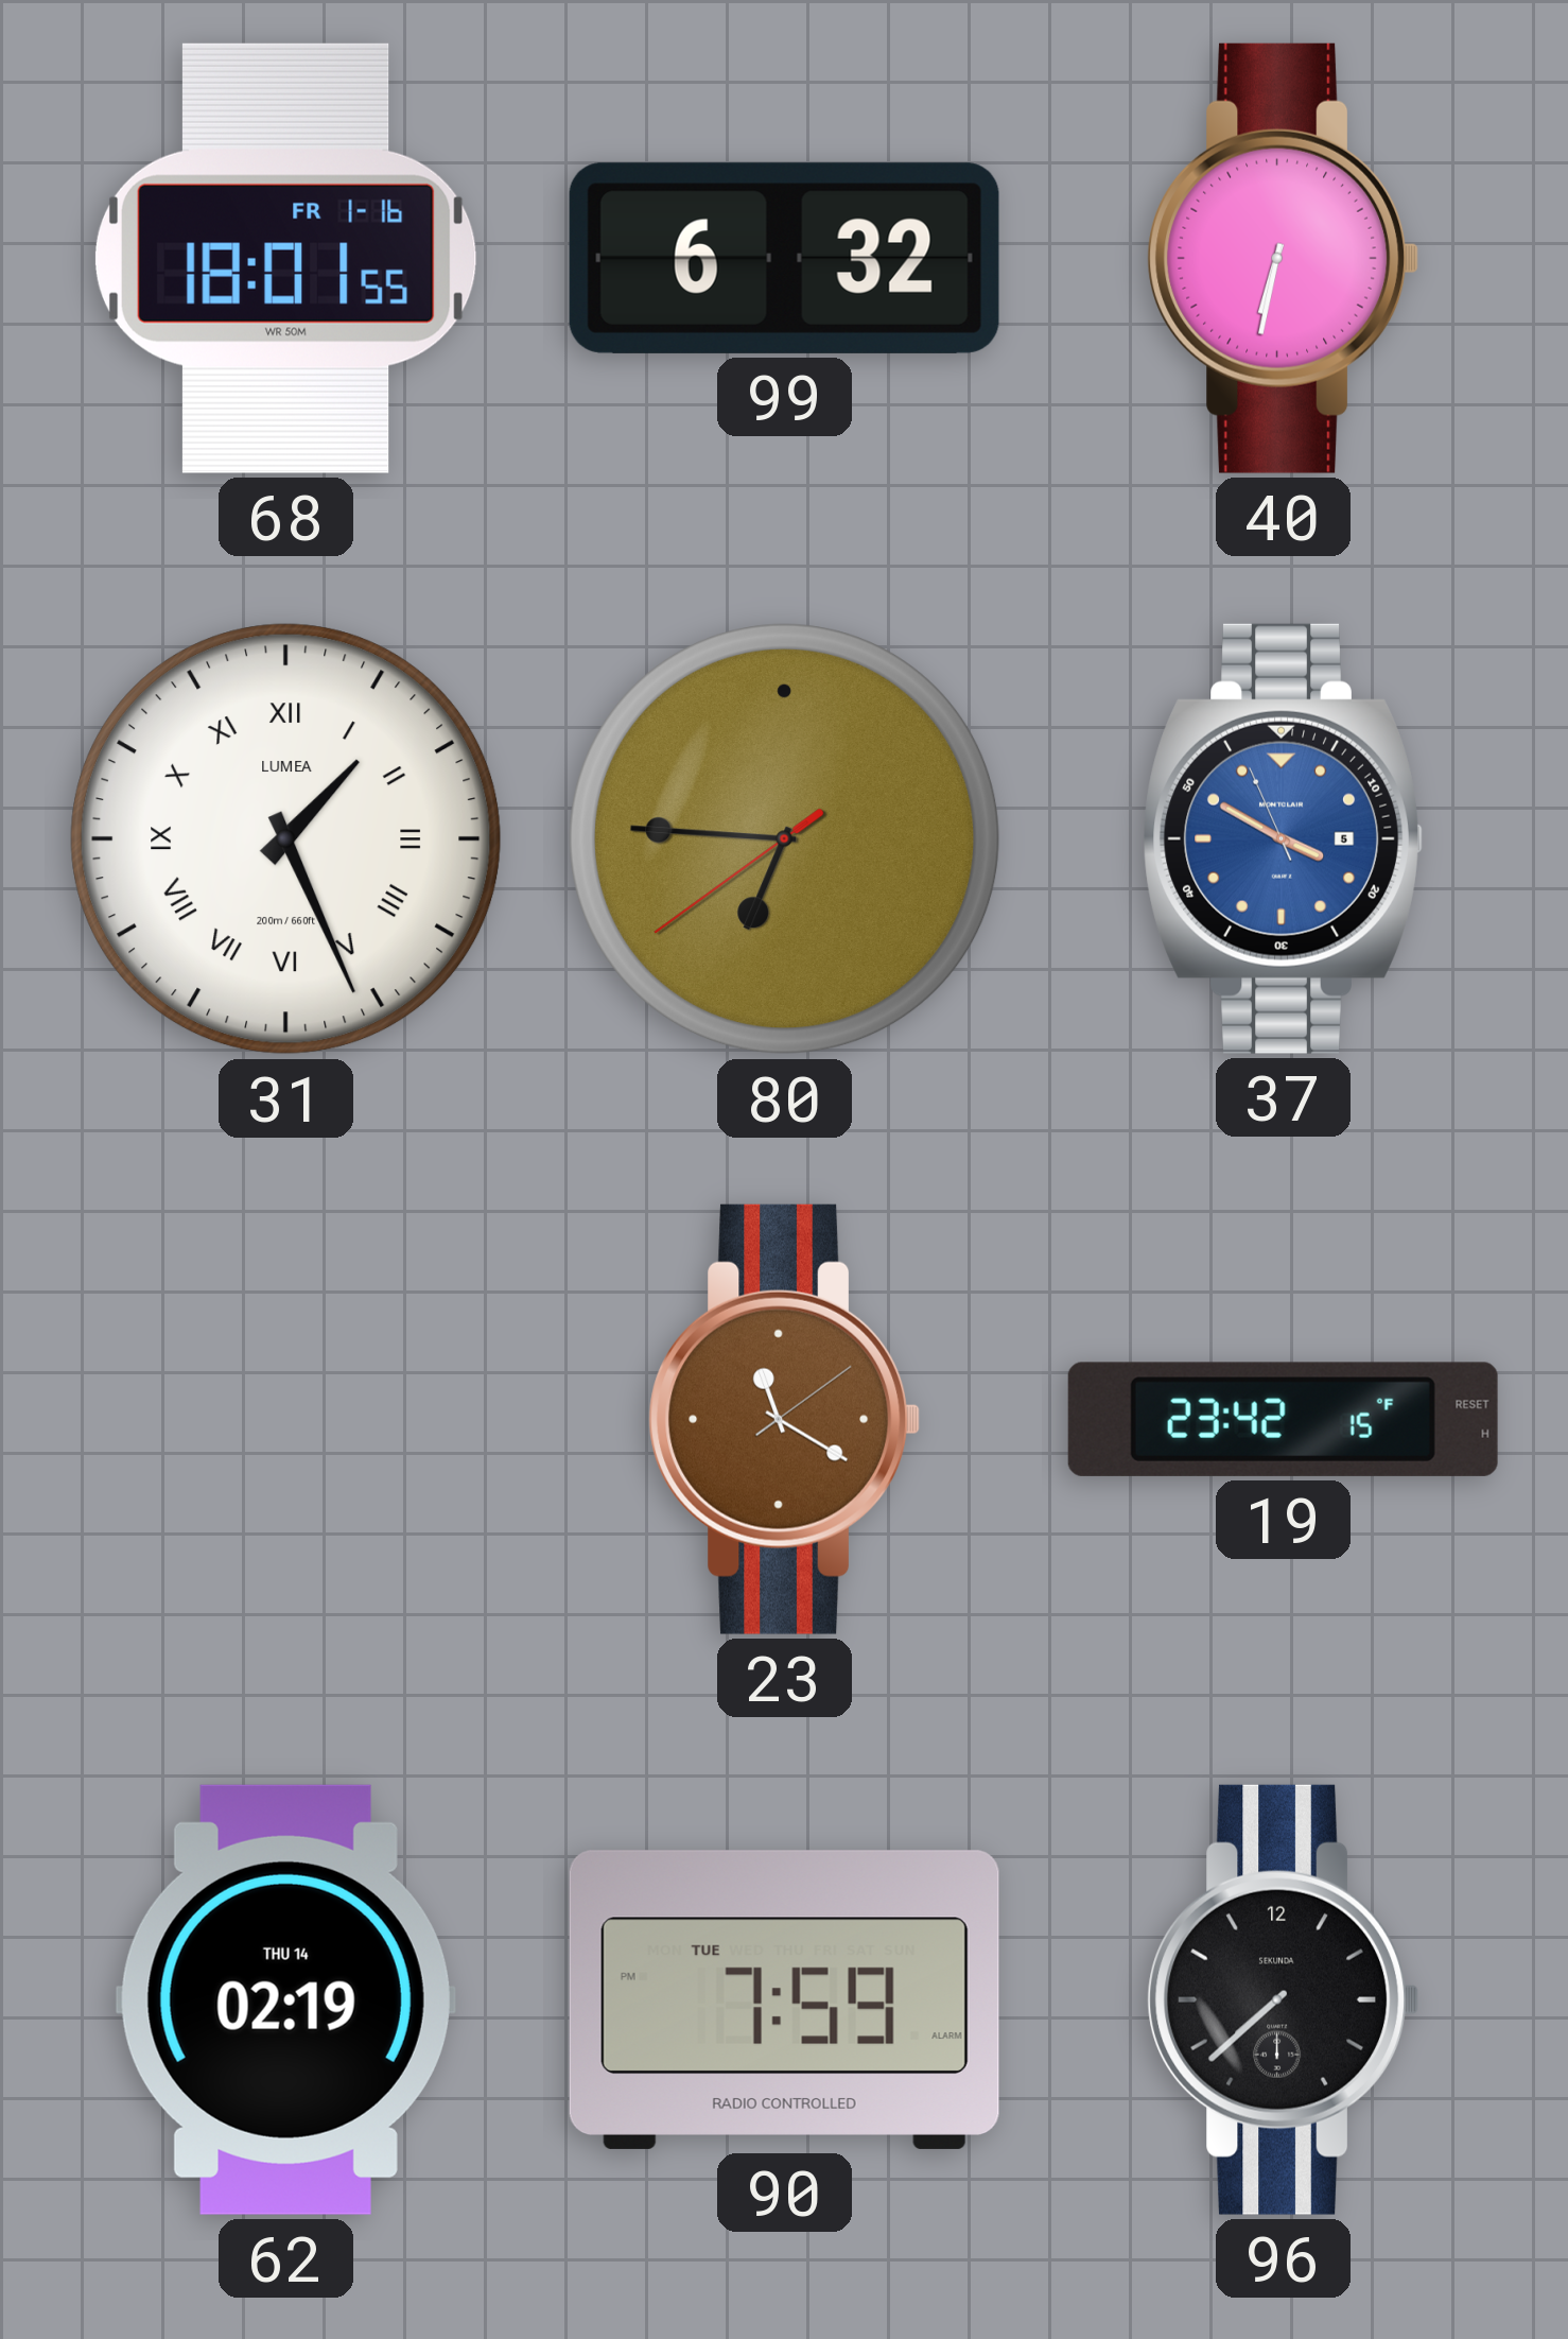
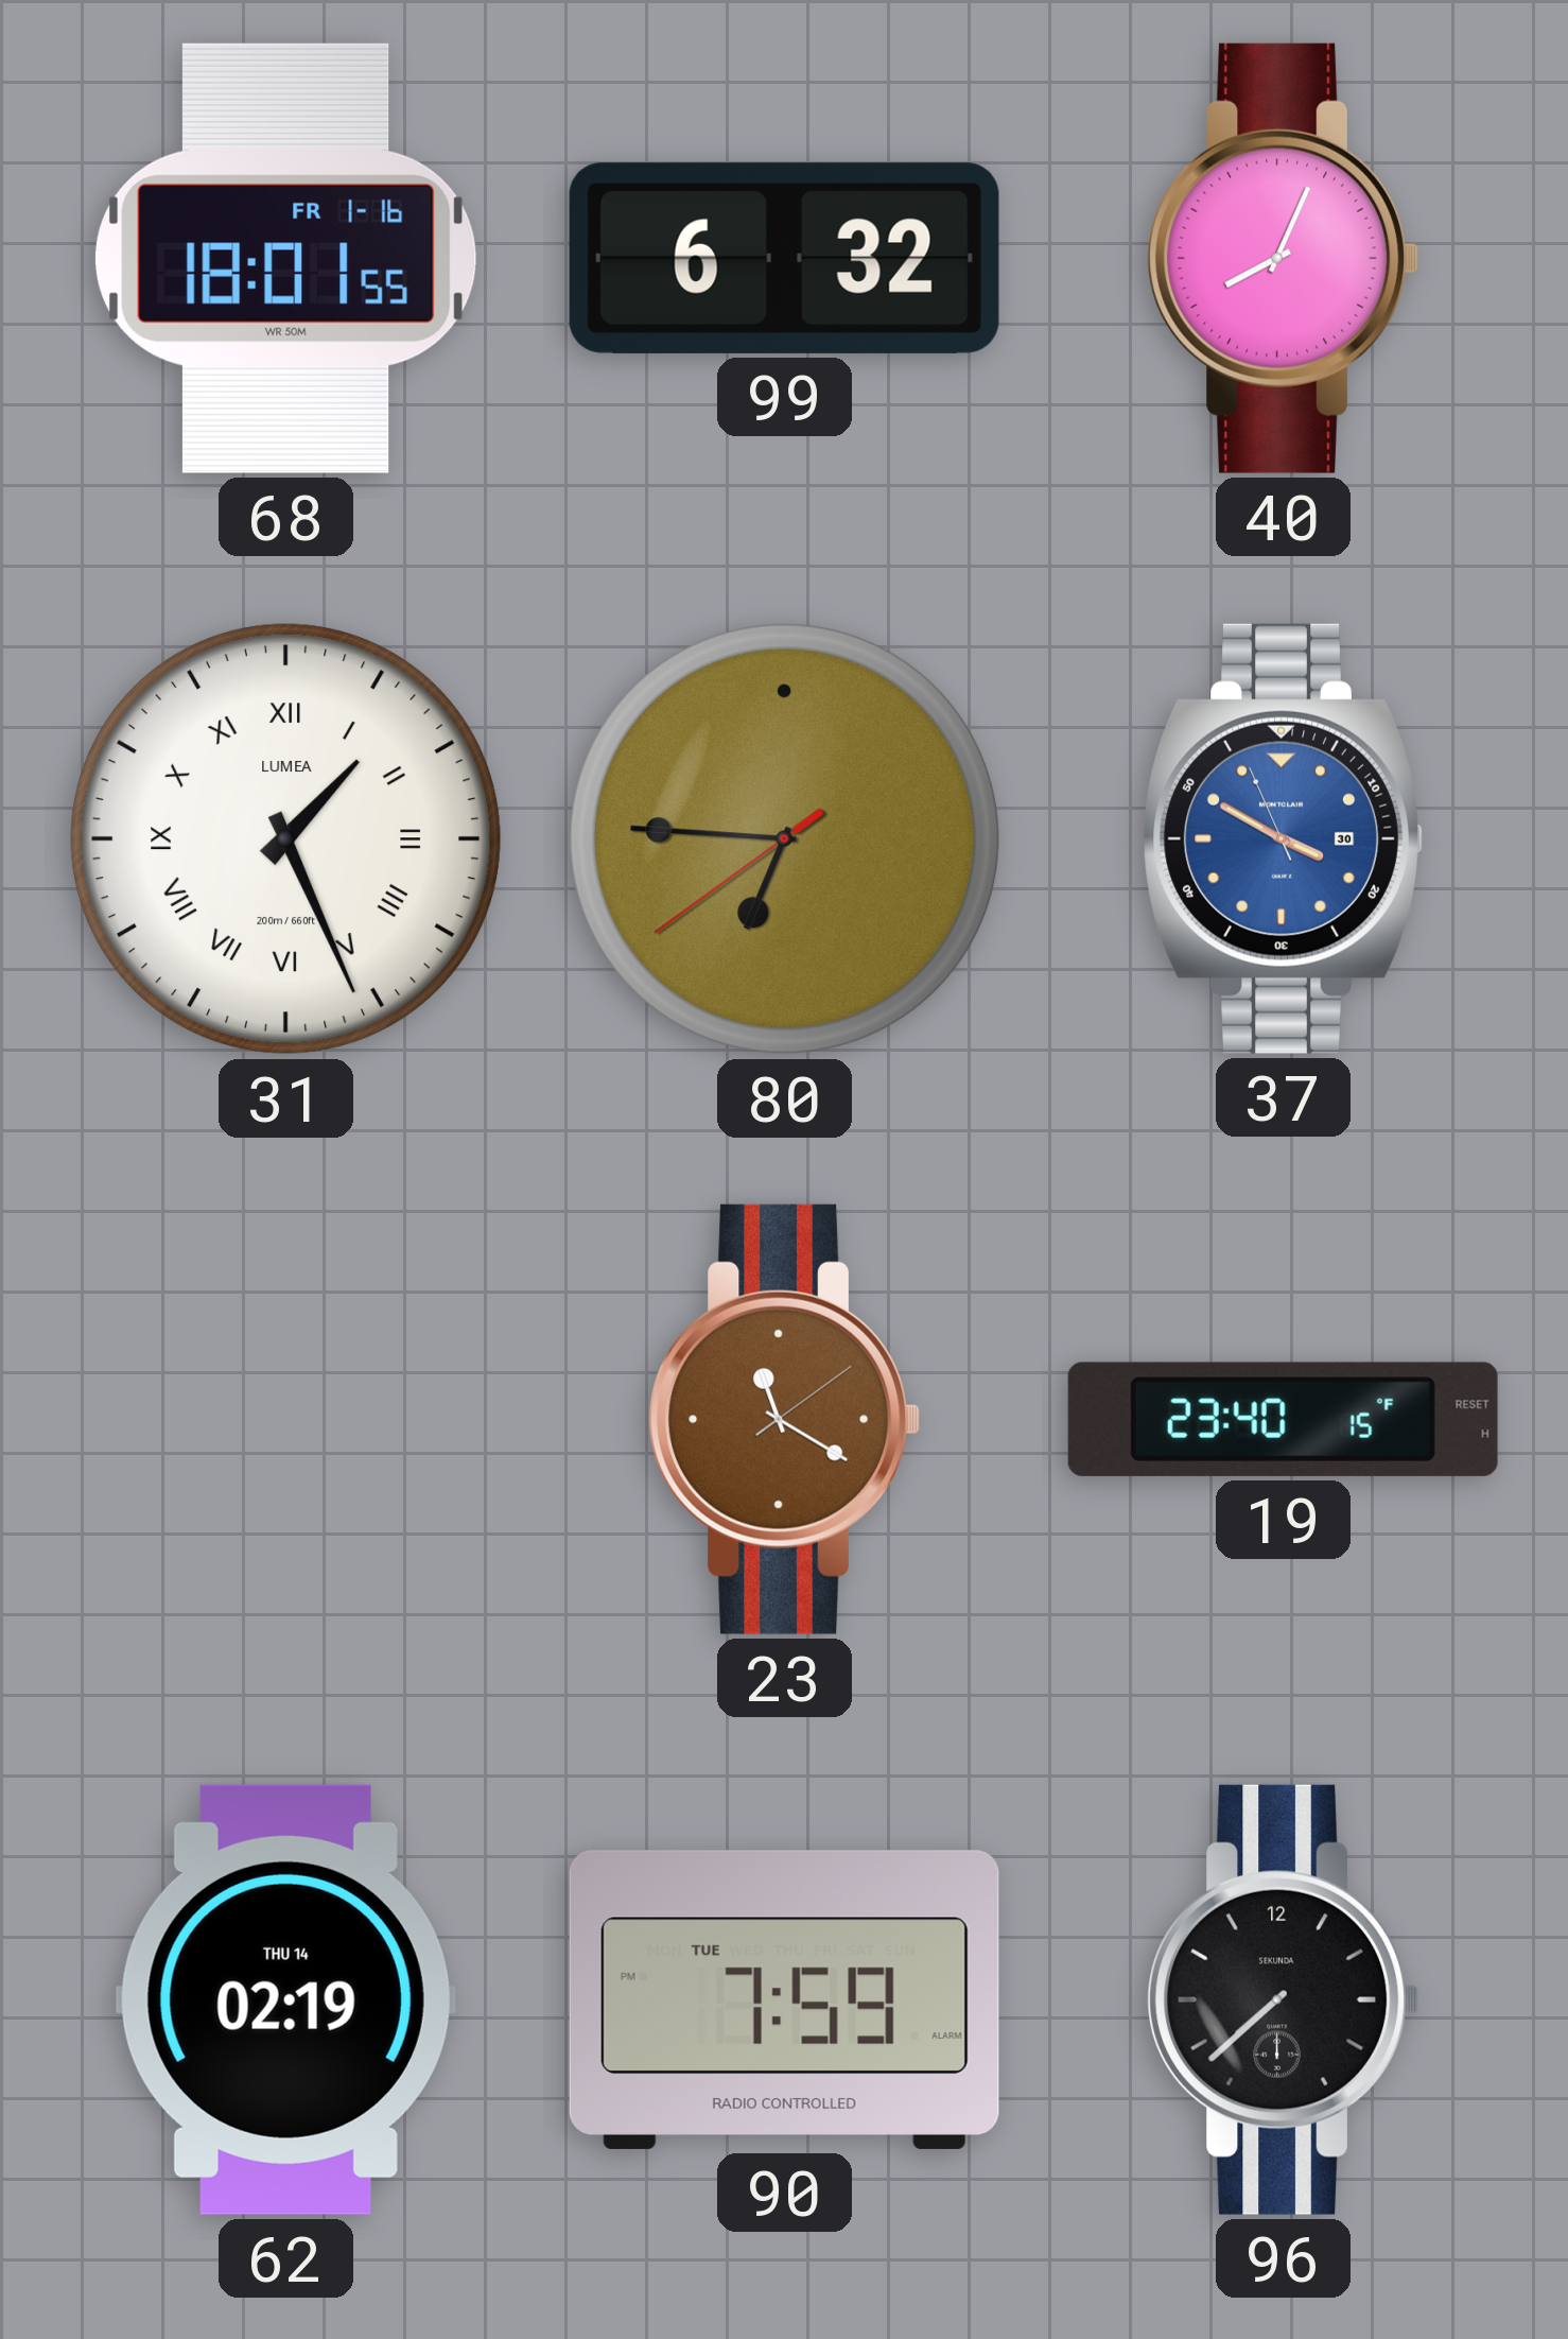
40: 6:32 -> 8:04
37 date: 5 -> 30
19: 23:42 -> 23:40
